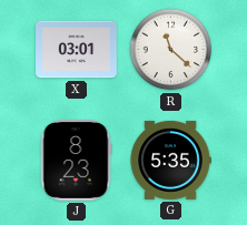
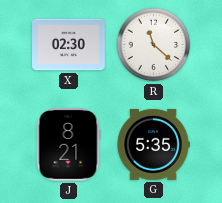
X: 03:01 -> 02:30
J: 8:23 -> 8:21
